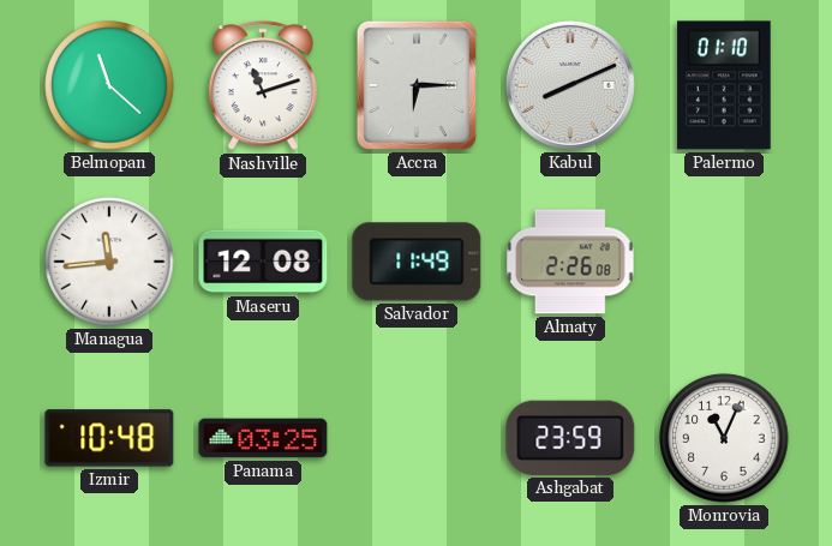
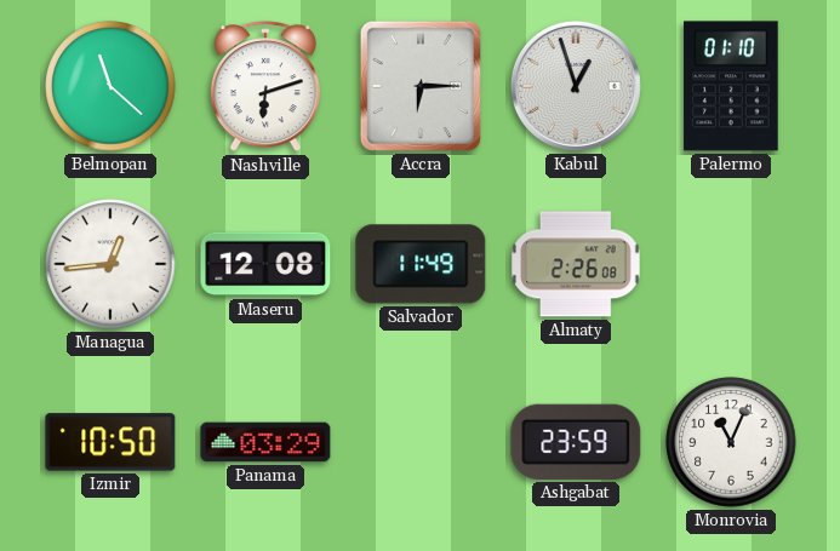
Nashville: 11:12 -> 6:12
Kabul: 8:11 -> 12:57
Managua: 11:44 -> 12:44
Izmir: 10:48 -> 10:50
Panama: 03:25 -> 03:29
